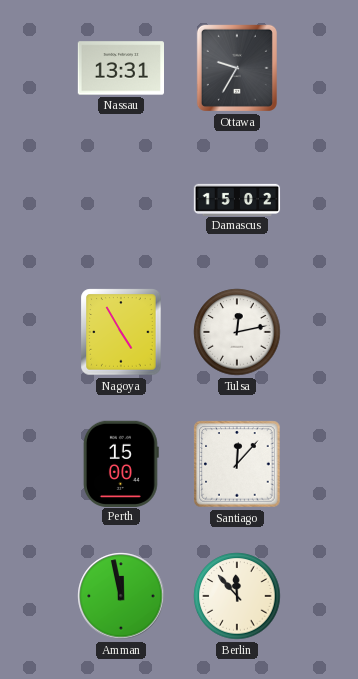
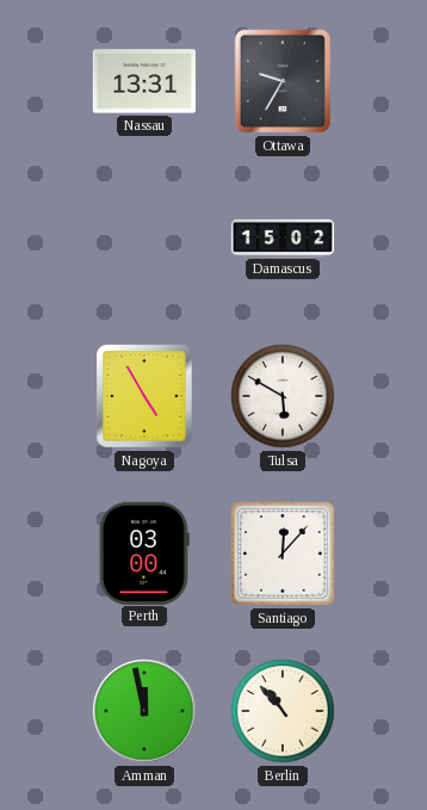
Tulsa: 12:13 -> 5:50
Perth: 15:00 -> 03:00
Berlin: 11:53 -> 10:53
